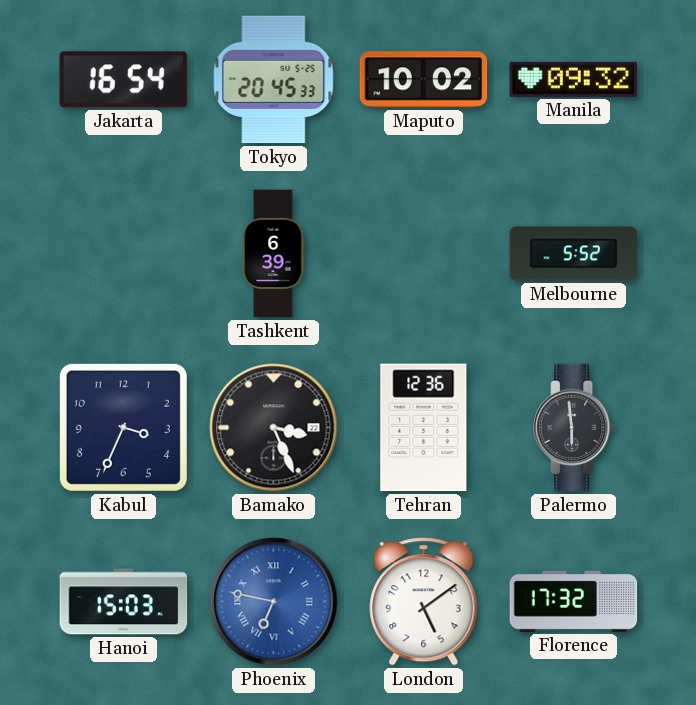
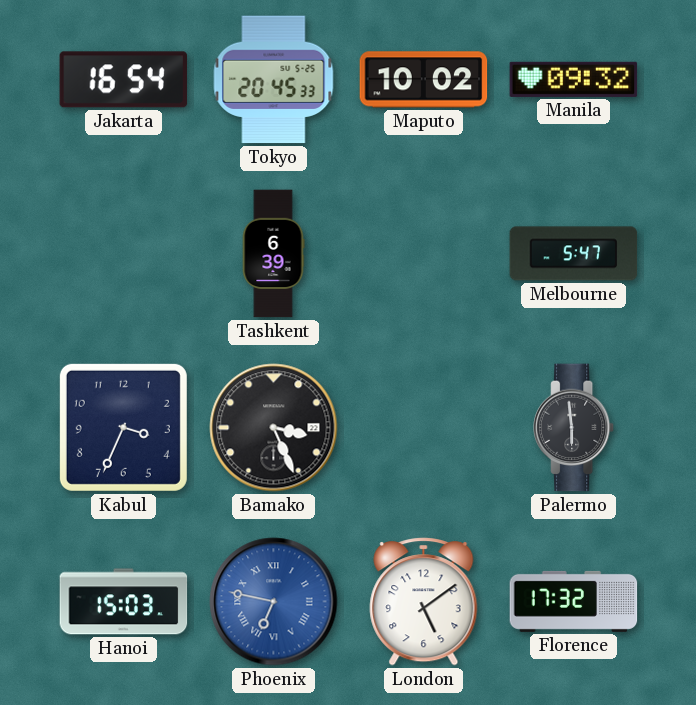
Melbourne: 5:52 -> 5:47
Tehran: 12:36 -> none
